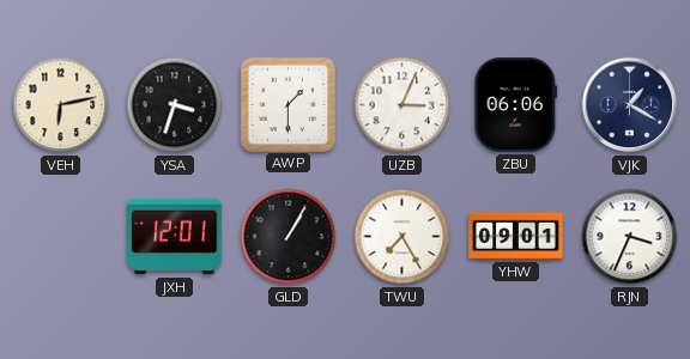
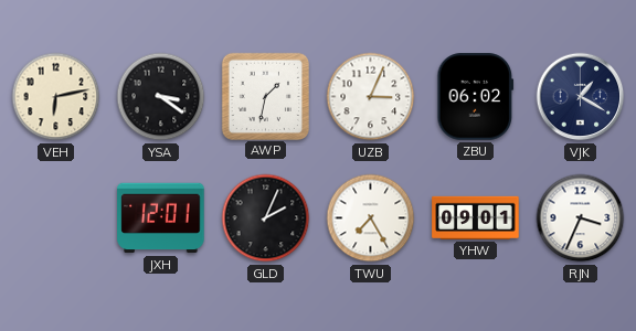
YSA: 3:33 -> 3:21
AWP: 1:30 -> 1:32
ZBU: 06:06 -> 06:02
GLD: 1:05 -> 2:04
